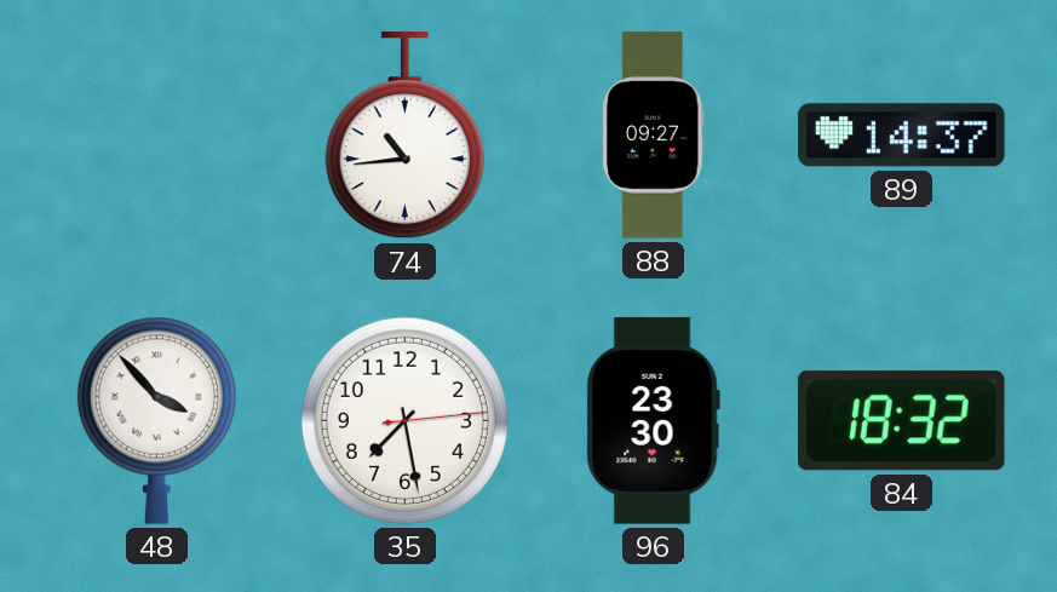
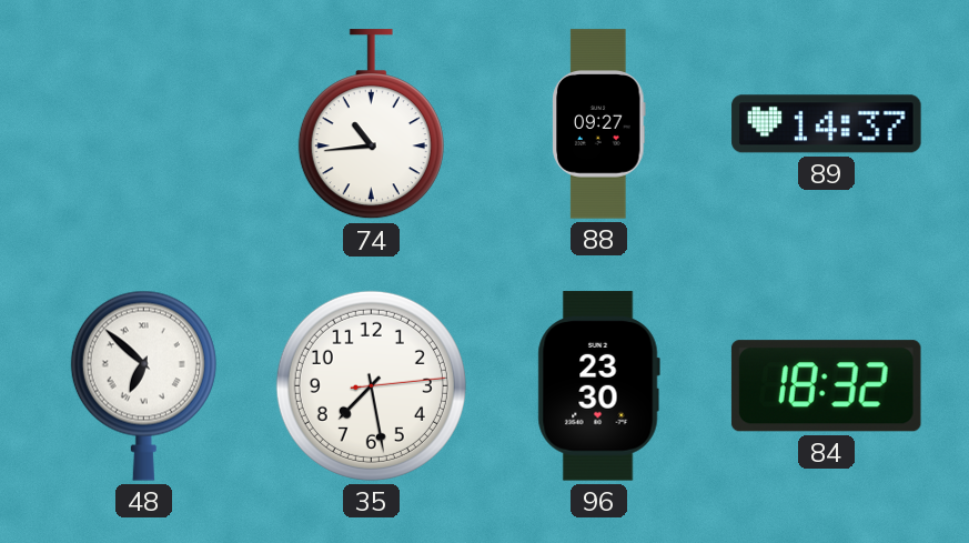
48: 3:53 -> 6:52
